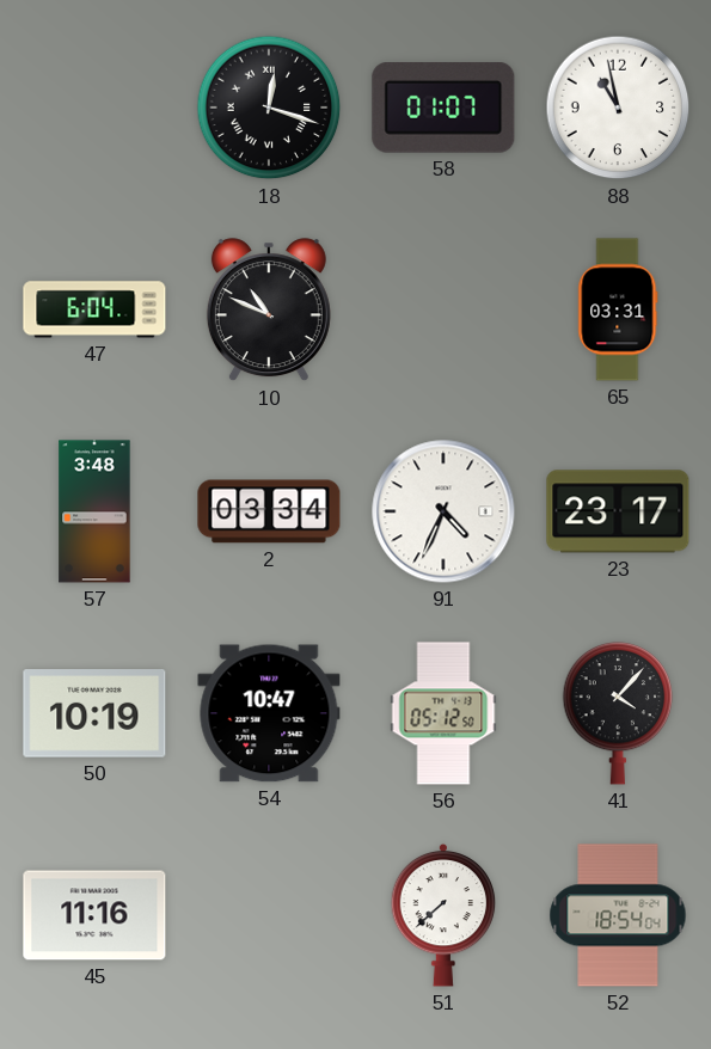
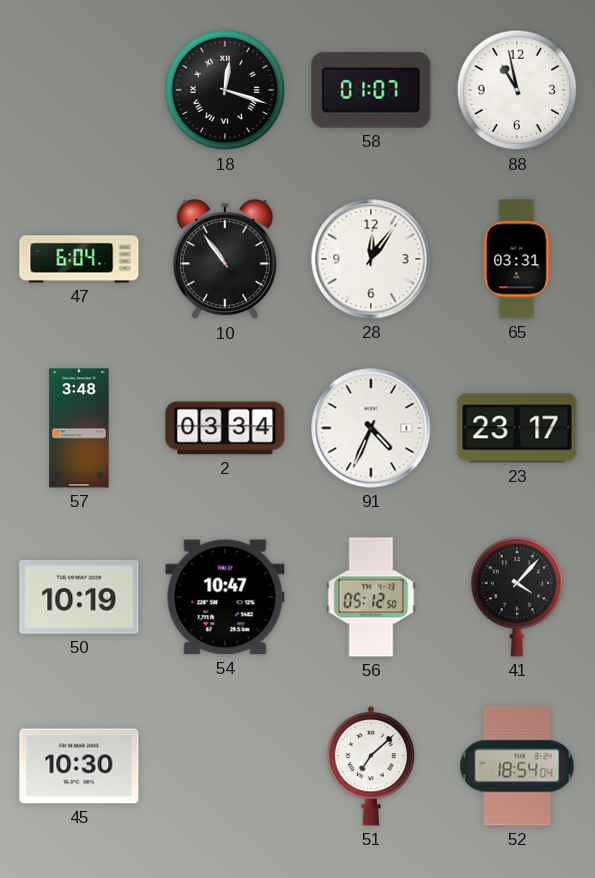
10: 10:49 -> 10:54
28: none -> 12:06
45: 11:16 -> 10:30
51: 7:38 -> 7:08
